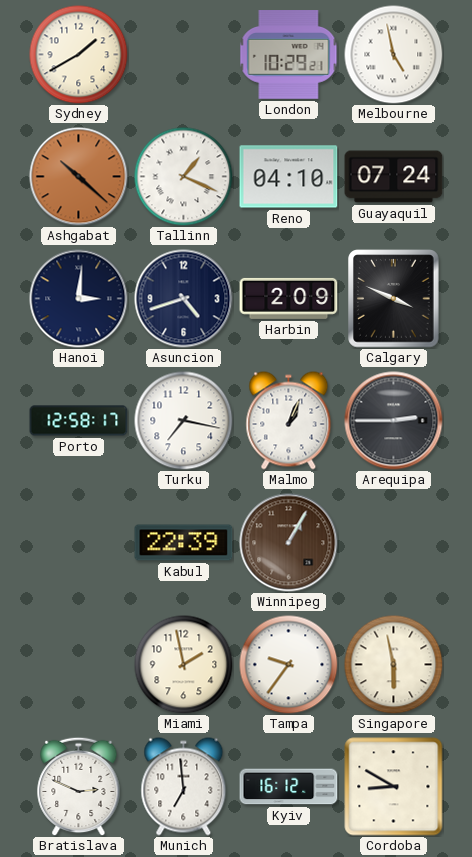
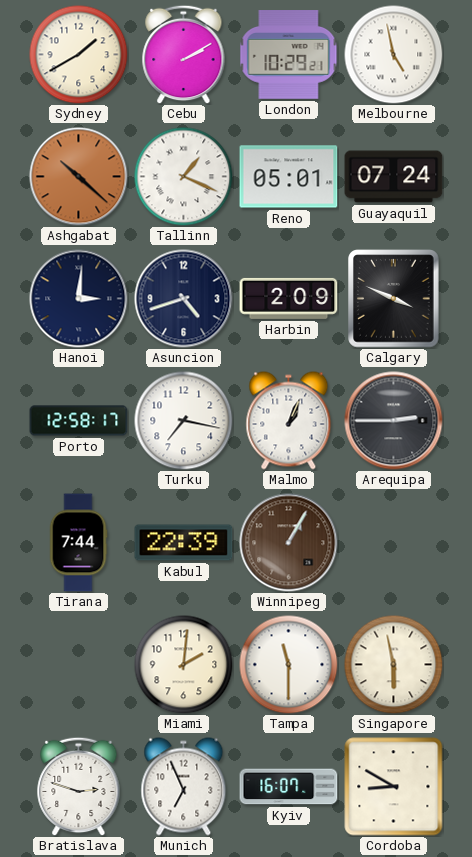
Cebu: none -> 2:10
Reno: 04:10 -> 05:01
Tirana: none -> 7:44
Miami: 1:58 -> 2:01
Tampa: 9:36 -> 11:30
Bratislava: 2:49 -> 2:48
Munich: 6:59 -> 6:56
Kyiv: 16:12 -> 16:07
